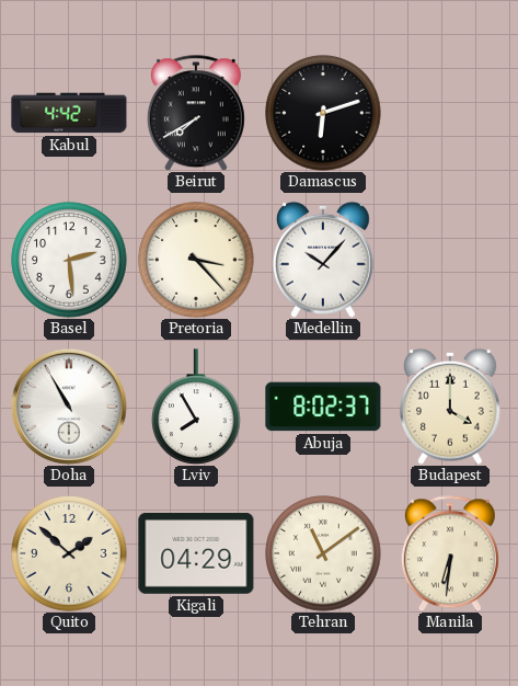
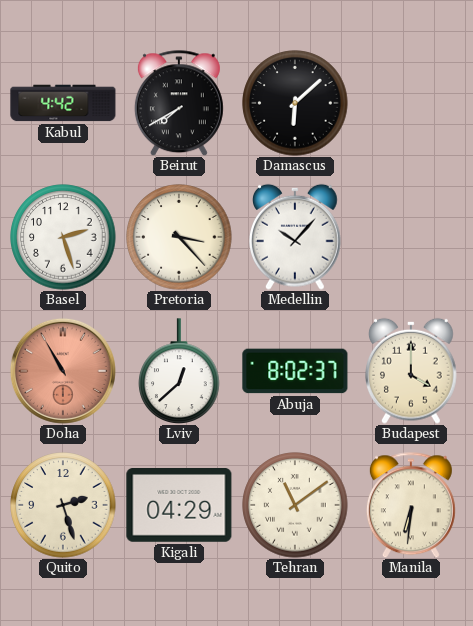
Damascus: 6:12 -> 6:08
Basel: 2:29 -> 2:27
Doha dial: white -> salmon
Lviv: 7:55 -> 12:38
Quito: 1:52 -> 2:27
